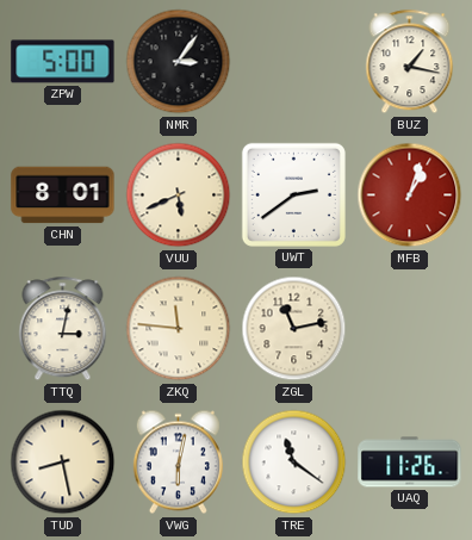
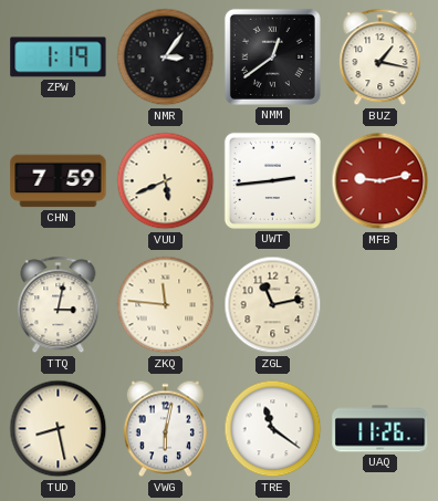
ZPW: 5:00 -> 1:19
NMM: none -> 12:39
CHN: 8:01 -> 7:59
UWT: 2:39 -> 2:44
MFB: 1:03 -> 9:13
